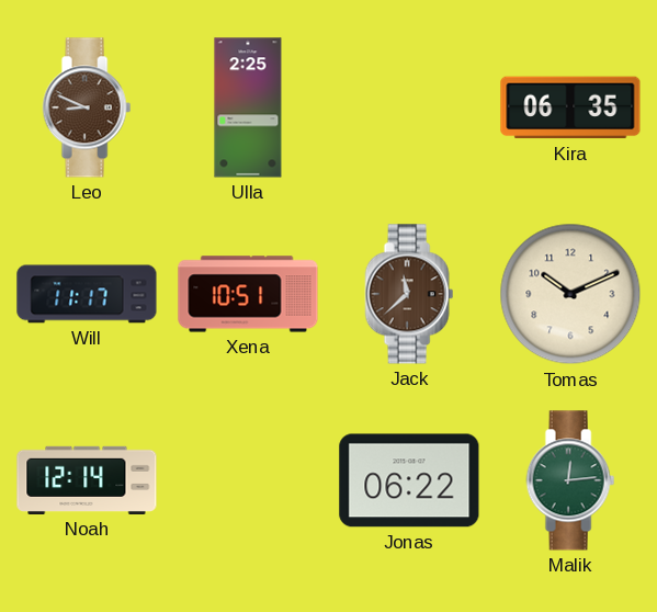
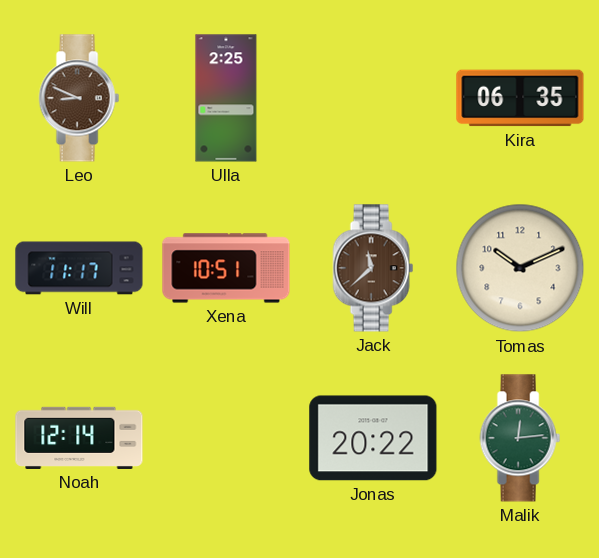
Jonas: 06:22 -> 20:22
